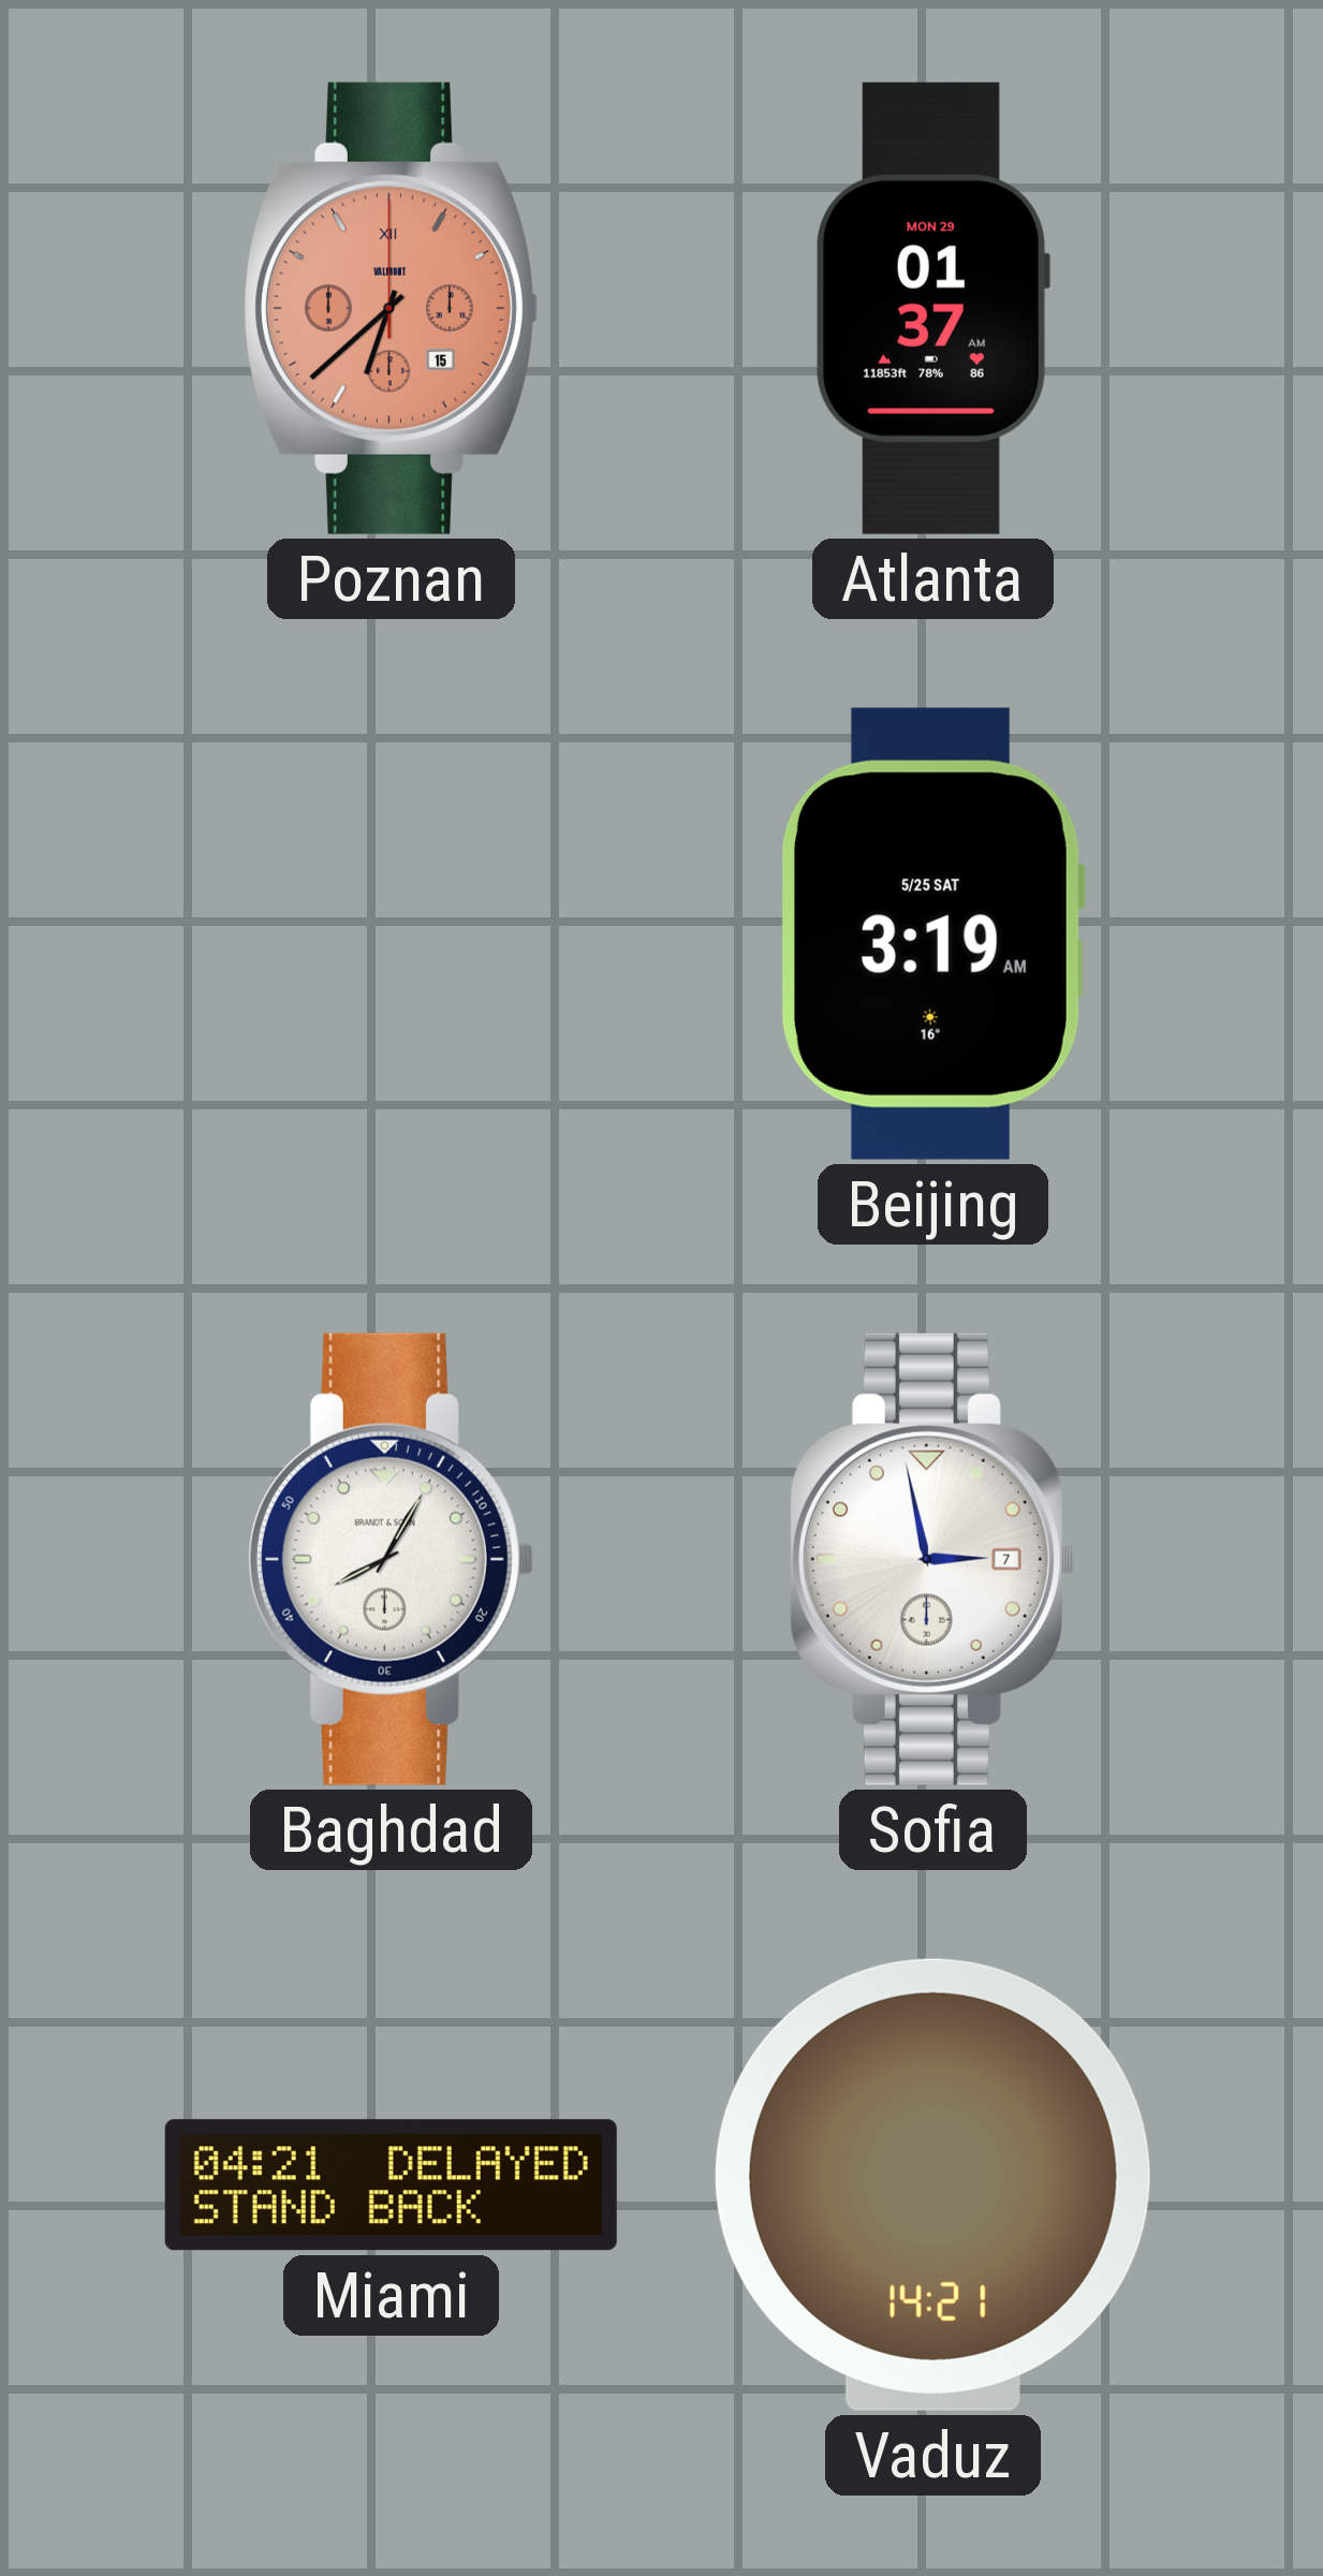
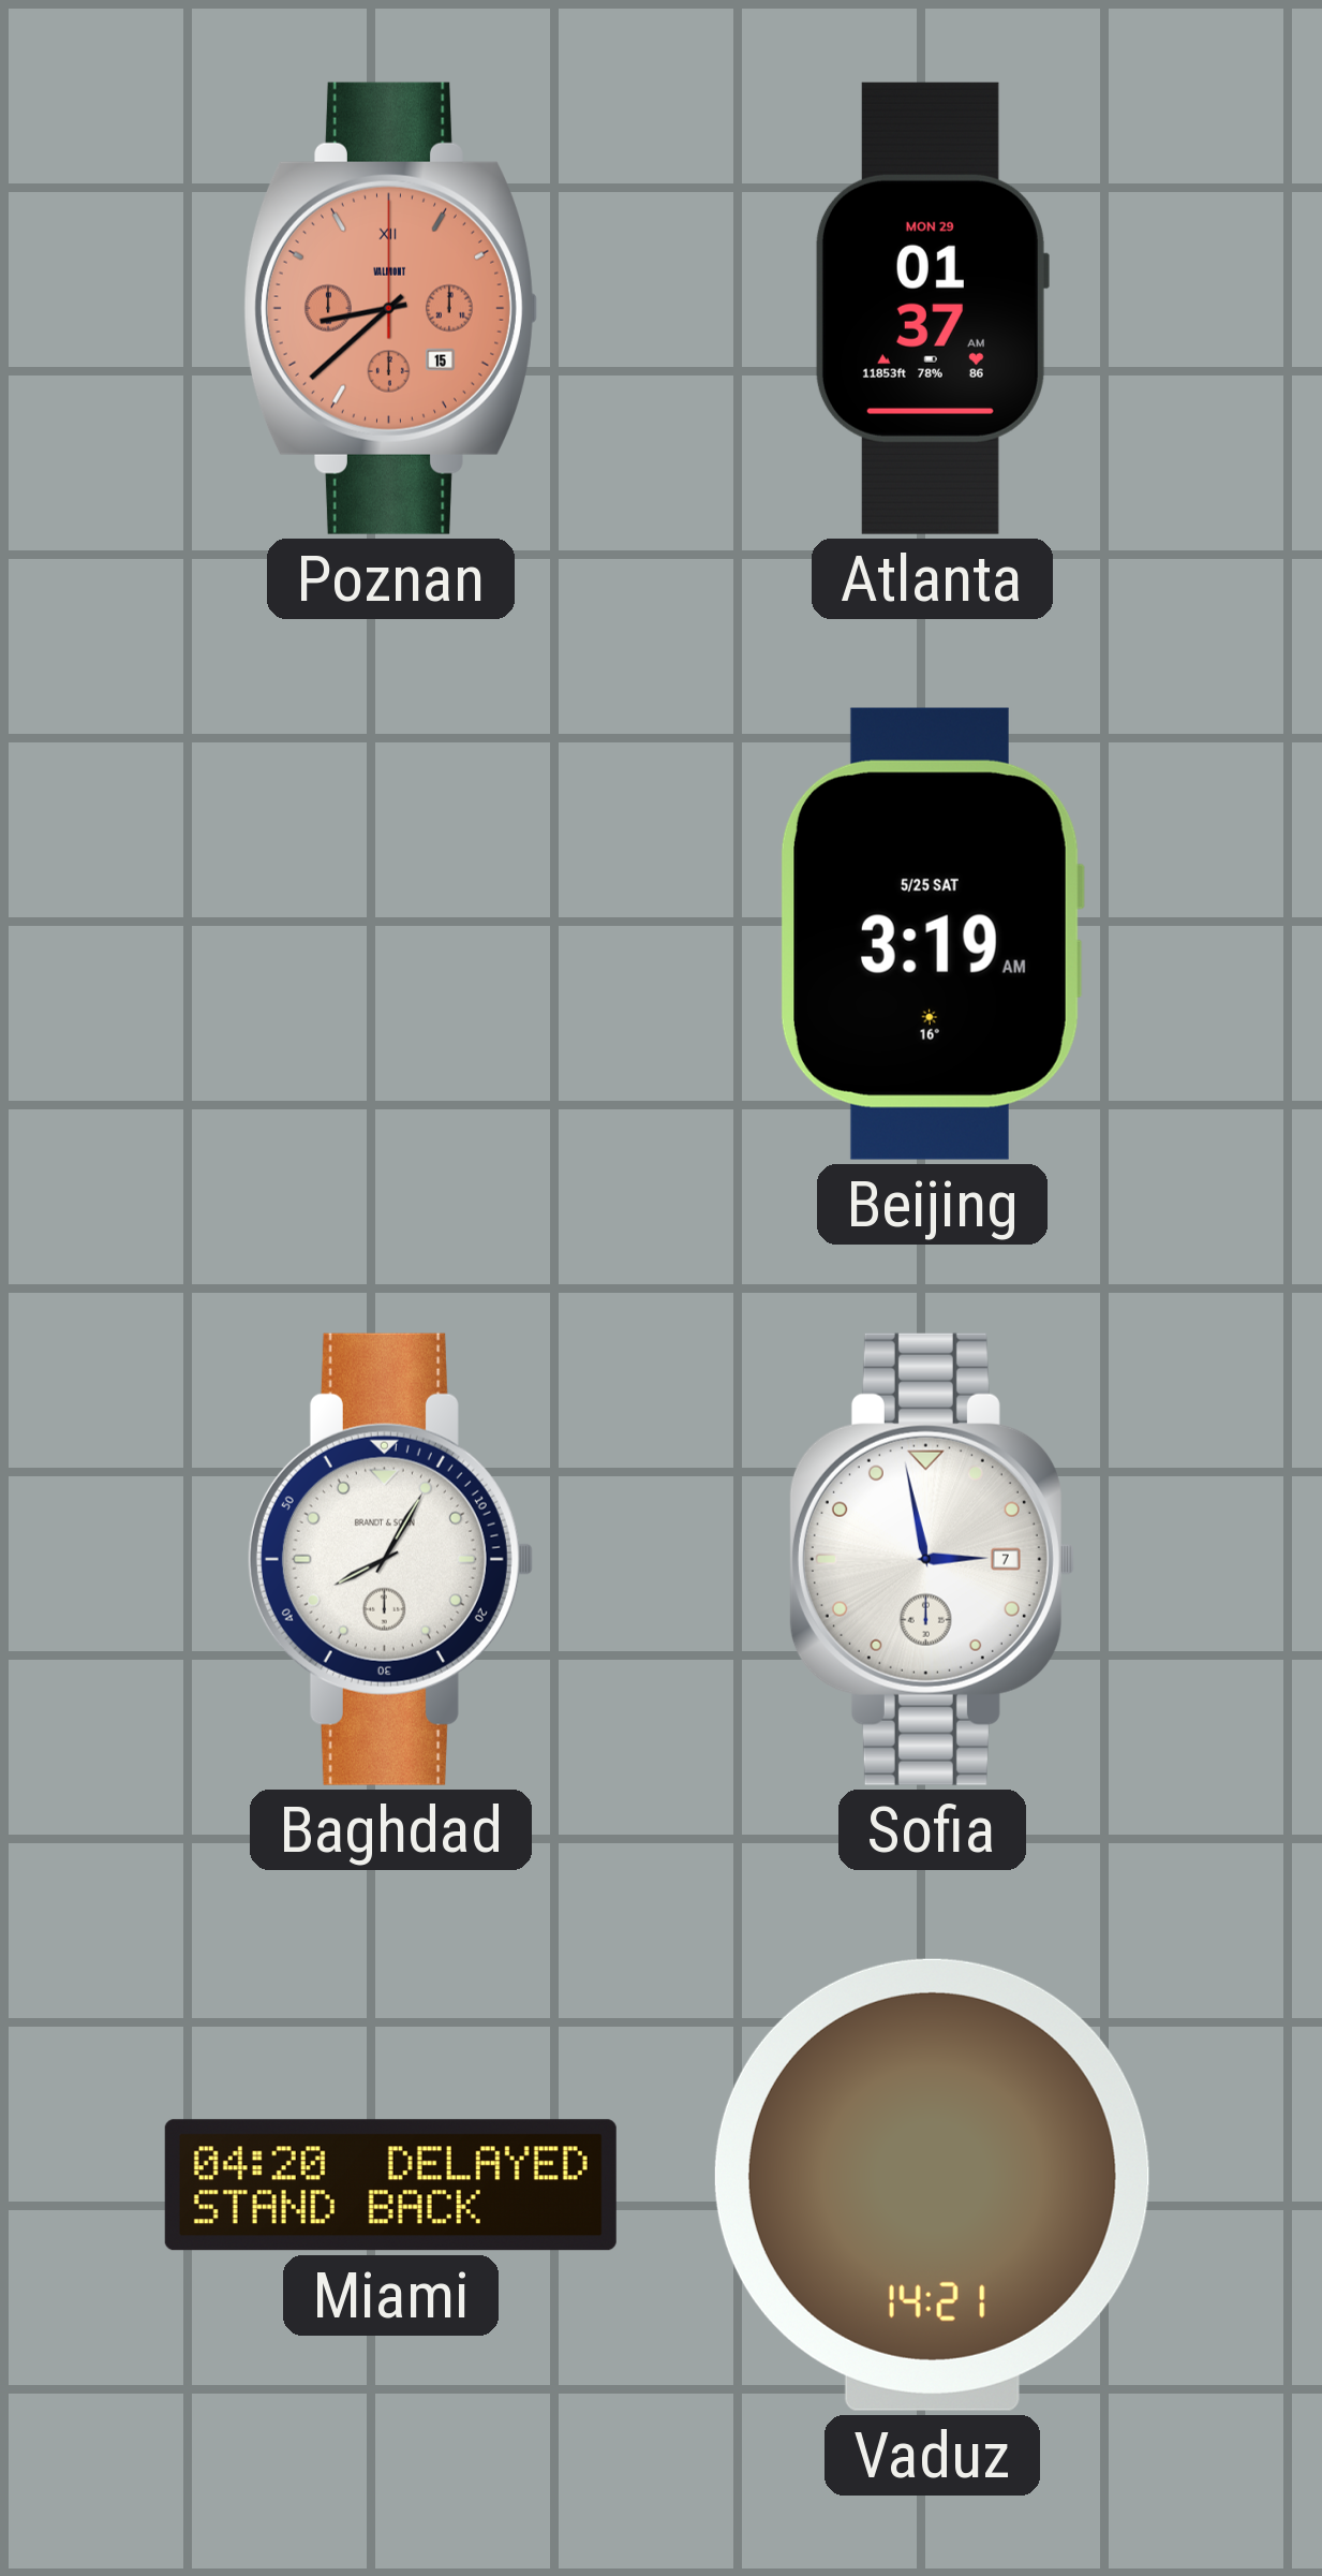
Poznan: 6:38 -> 8:38
Miami: 04:21 -> 04:20
